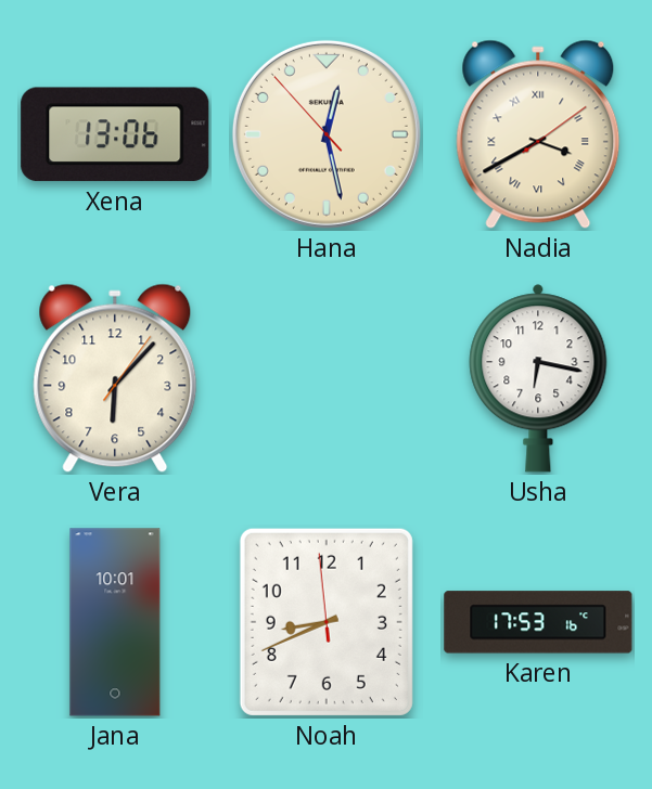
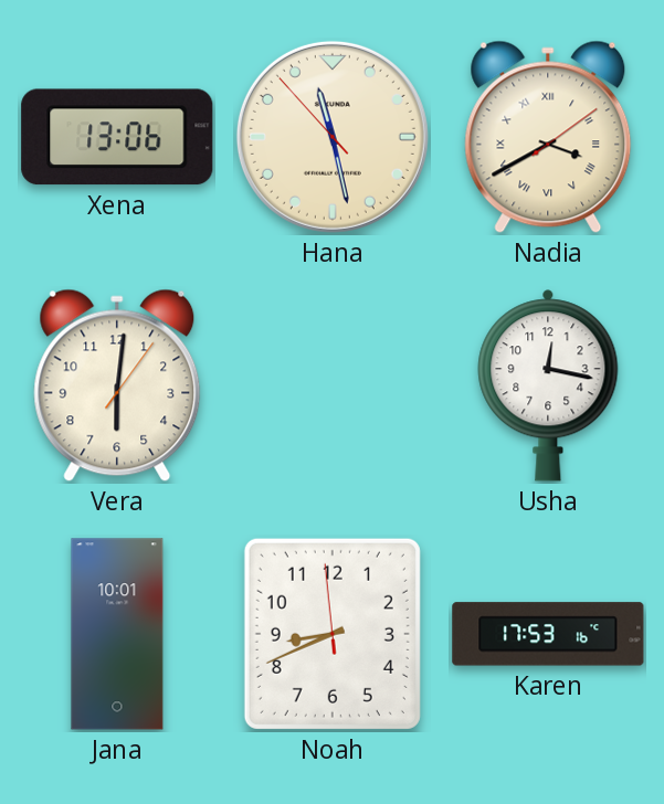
Hana: 12:27 -> 11:27
Vera: 6:07 -> 6:01
Usha: 6:17 -> 12:17
